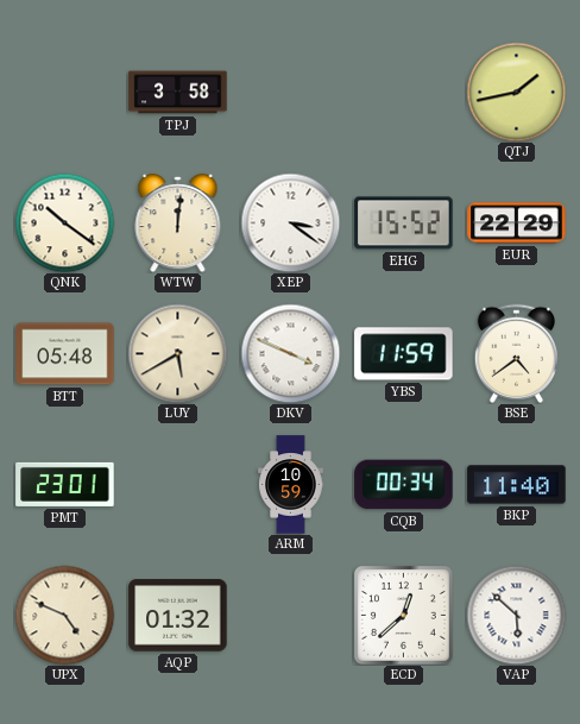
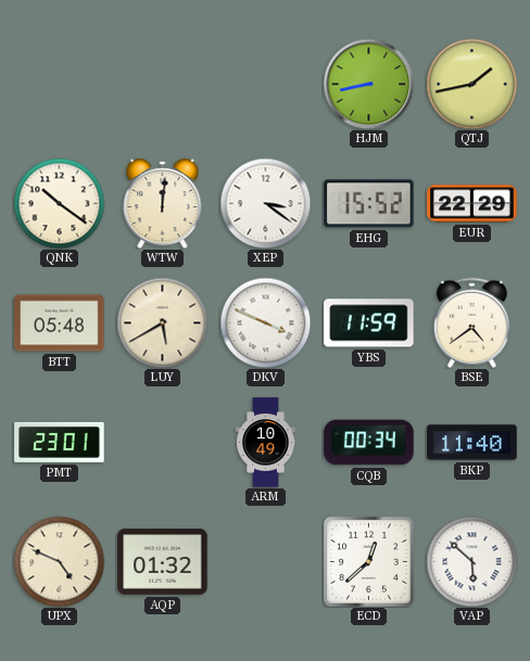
TPJ: 3:58 -> none
HJM: none -> 8:43
ARM: 10:59 -> 10:49
